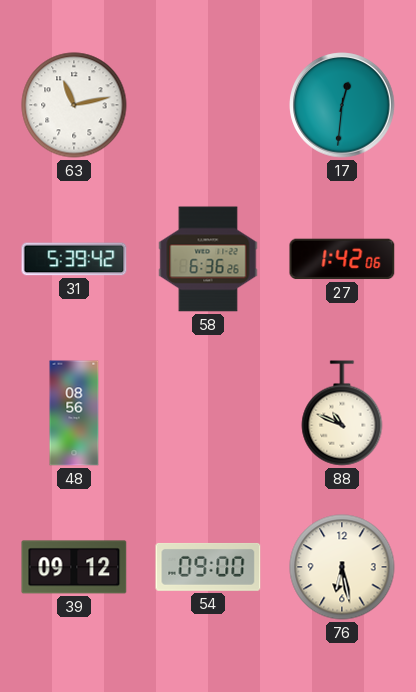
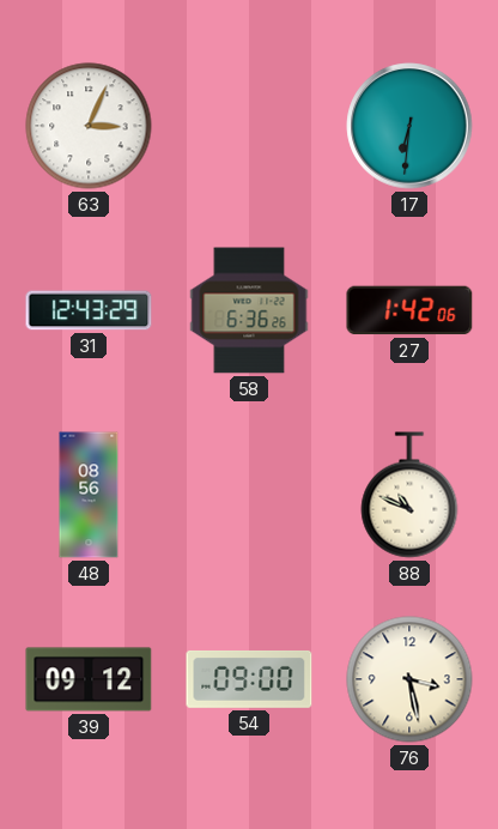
63: 11:13 -> 3:04
17: 12:31 -> 6:31
31: 5:39 -> 12:43
76: 6:28 -> 3:28
